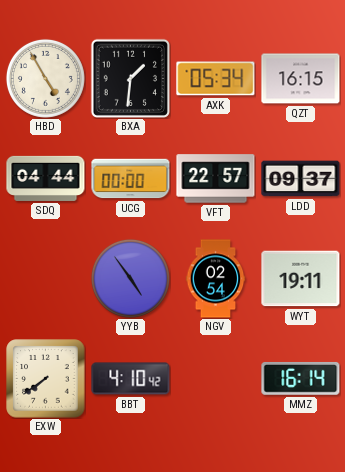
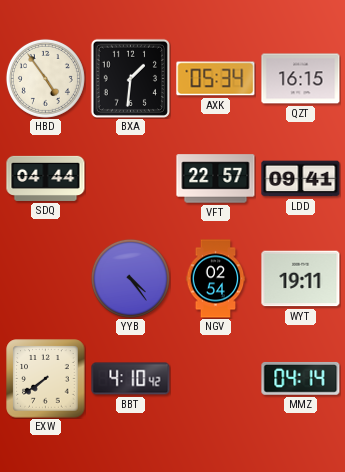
HBD: 4:55 -> 4:54
UCG: 00:00 -> none
LDD: 09:37 -> 09:41
YYB: 4:54 -> 4:24
MMZ: 16:14 -> 04:14
